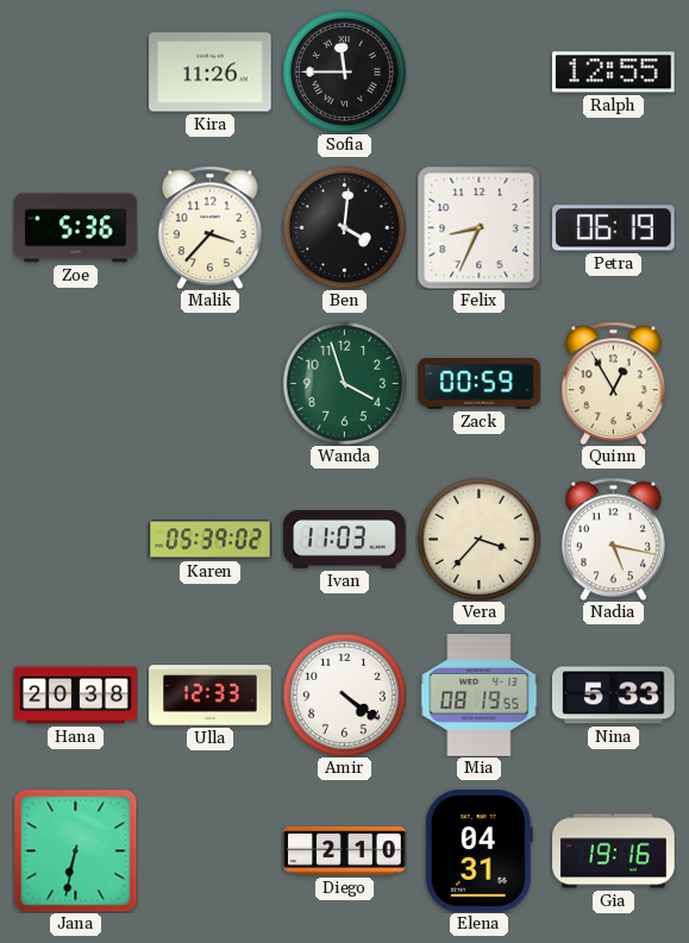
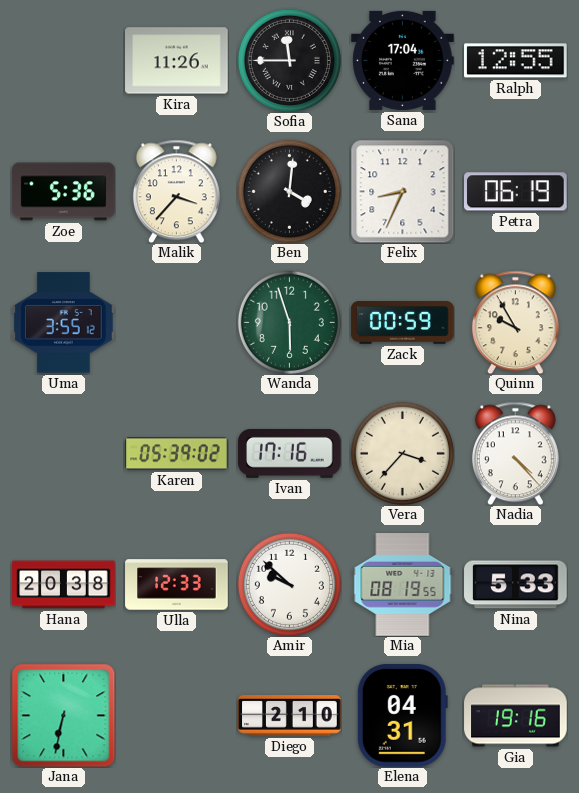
Sana: none -> 17:04
Uma: none -> 3:55
Wanda: 3:57 -> 5:57
Quinn: 12:55 -> 9:55
Ivan: 11:03 -> 17:16
Nadia: 5:17 -> 4:23
Amir: 4:21 -> 9:52
